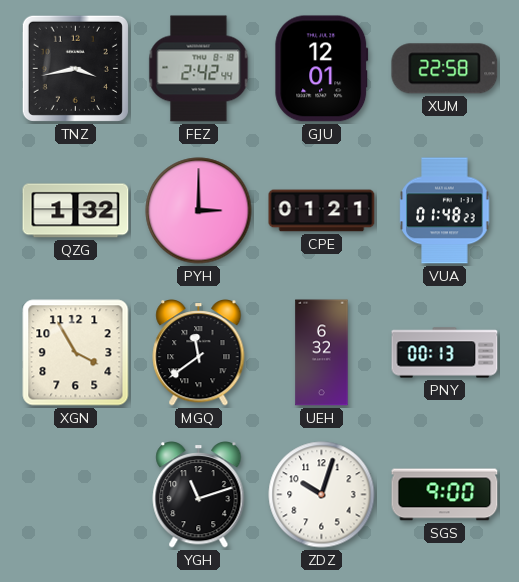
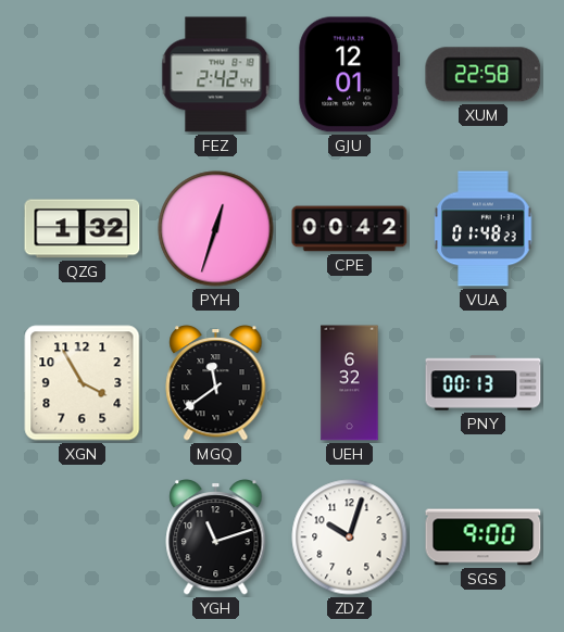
TNZ: 3:43 -> none
PYH: 3:00 -> 12:33
CPE: 01:21 -> 00:42
